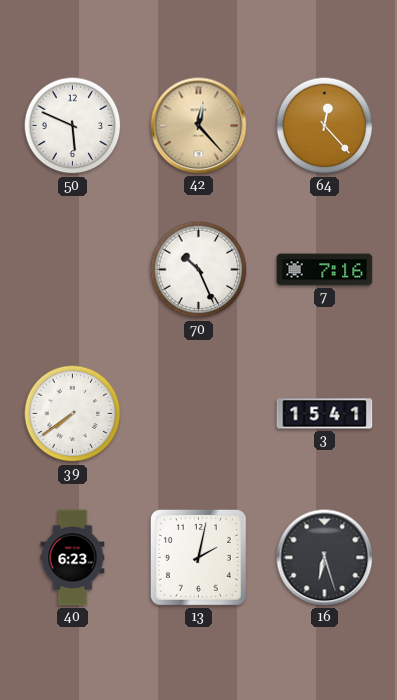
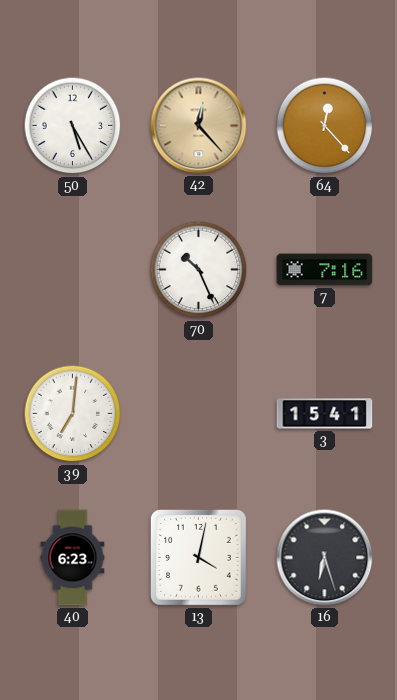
50: 5:49 -> 5:25
39: 7:39 -> 7:01
13: 2:02 -> 4:02
